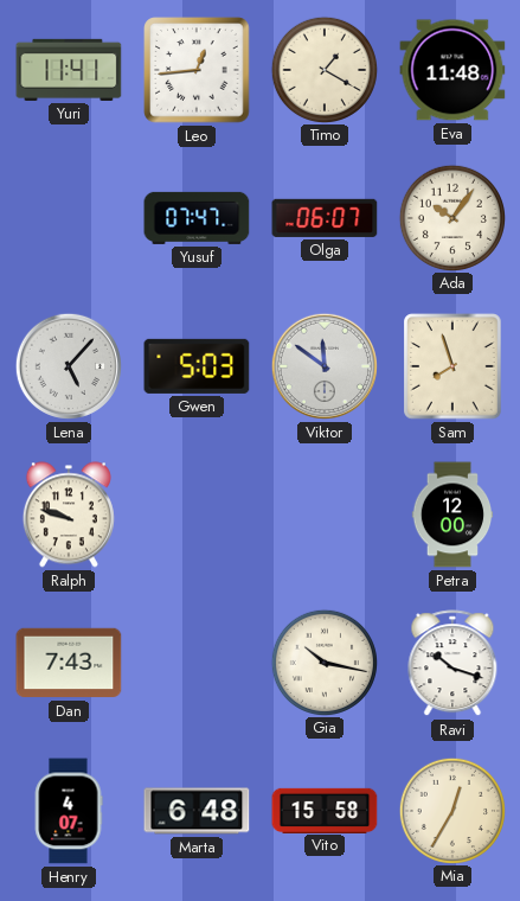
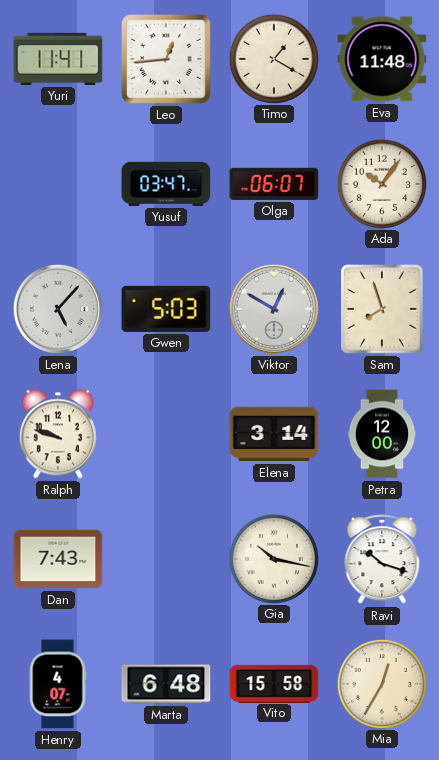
Yusuf: 07:47 -> 03:47
Viktor: 11:51 -> 12:50
Elena: none -> 3:14
